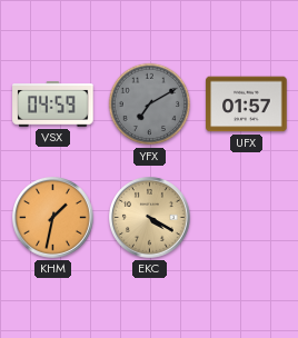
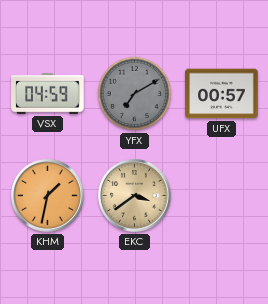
UFX: 01:57 -> 00:57
EKC: 4:20 -> 3:39
